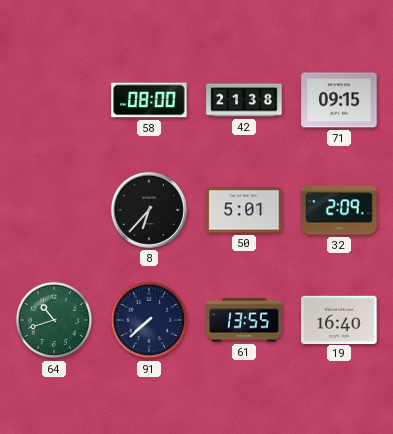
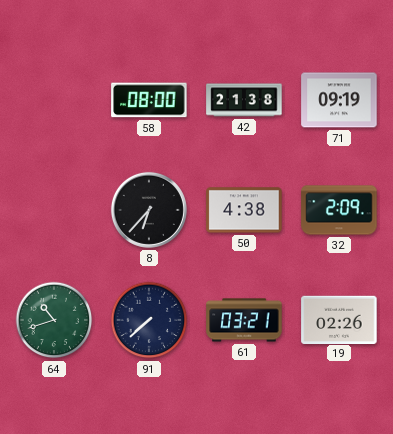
71: 09:15 -> 09:19
50: 5:01 -> 4:38
61: 13:55 -> 03:21
19: 16:40 -> 02:26
